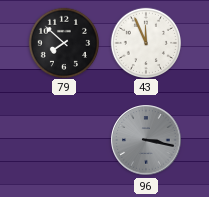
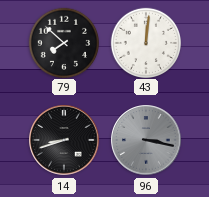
43: 11:56 -> 12:01
14: none -> 8:42
